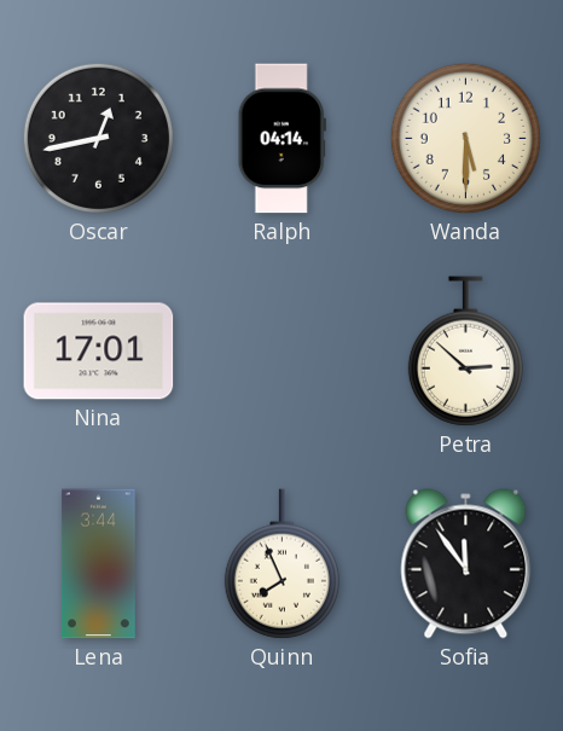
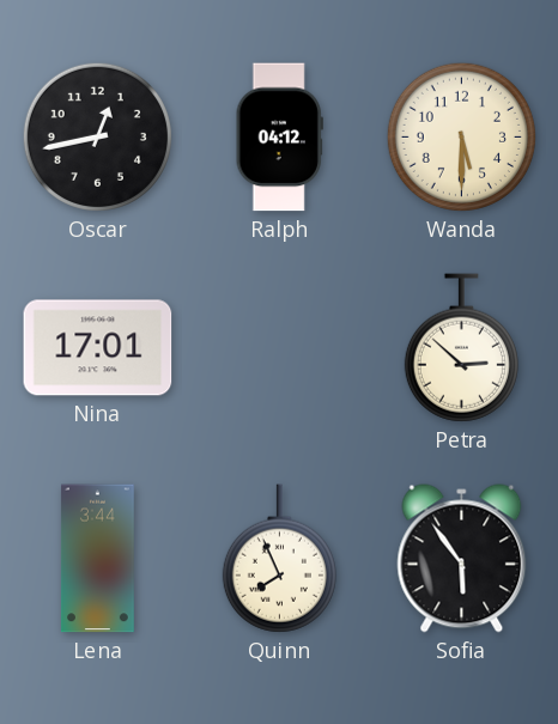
Ralph: 04:14 -> 04:12
Sofia: 11:54 -> 5:54
